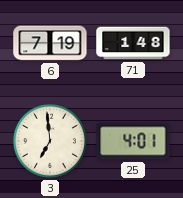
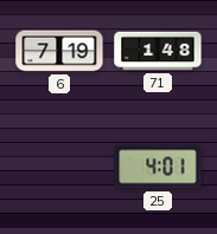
3: 6:59 -> none
